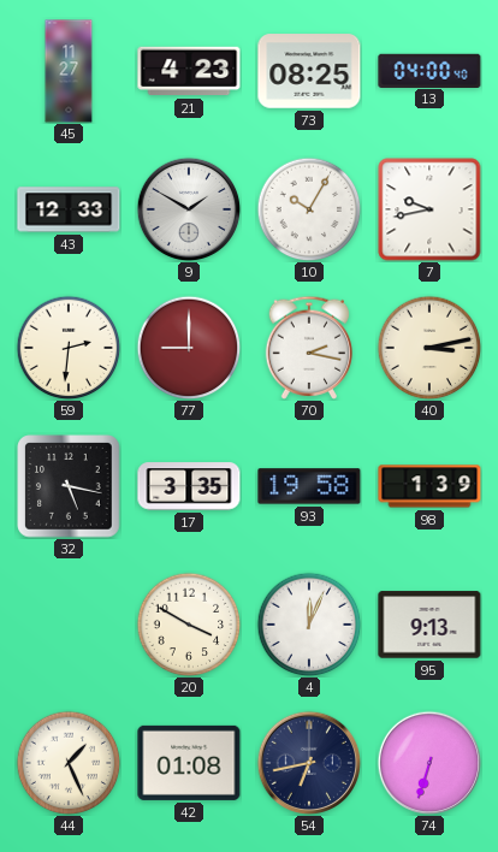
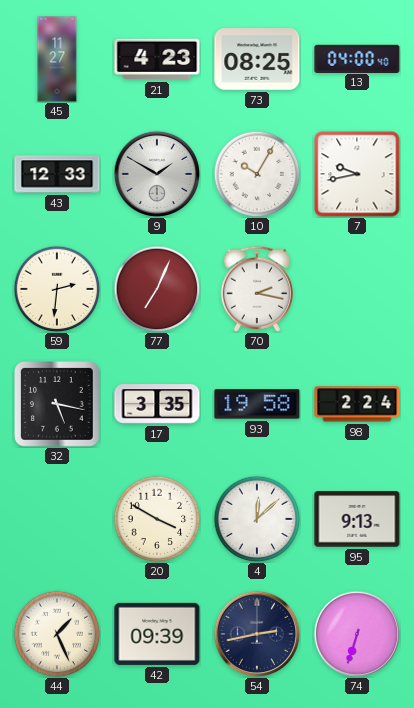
77: 9:00 -> 7:04
40: 3:13 -> none
98: 1:39 -> 2:24
4: 12:04 -> 12:08
42: 01:08 -> 09:39
54: 6:43 -> 2:43
